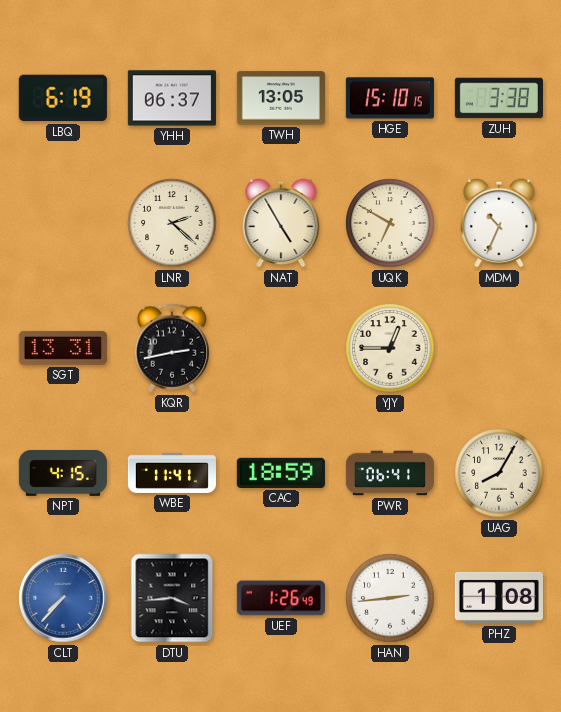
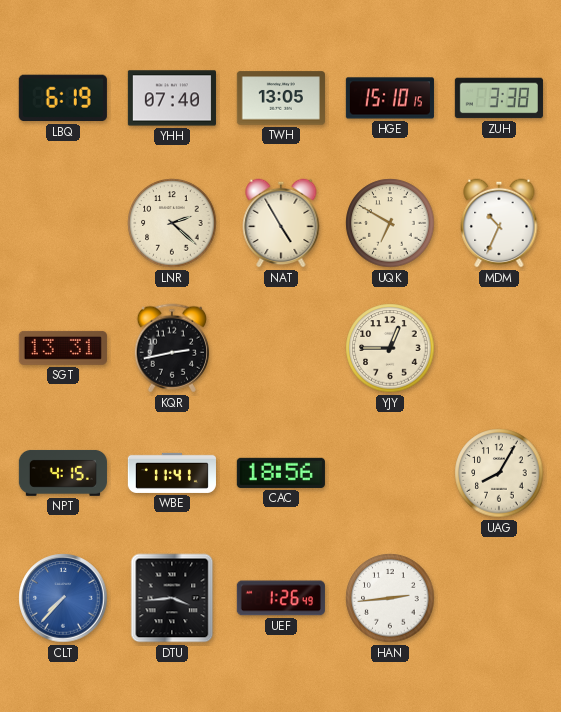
YHH: 06:37 -> 07:40
CAC: 18:59 -> 18:56
PWR: 06:41 -> none
PHZ: 1:08 -> none
